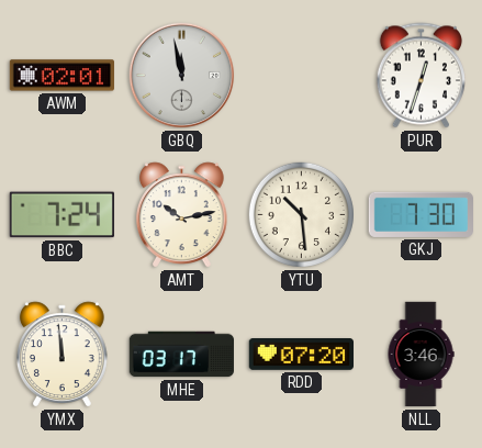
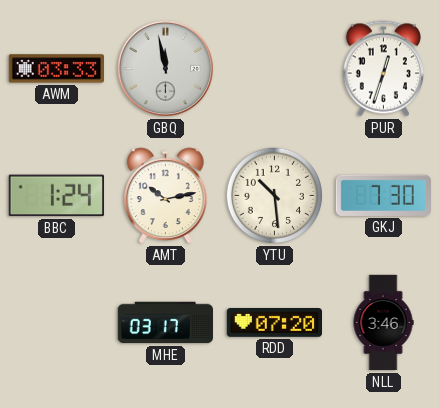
AWM: 02:01 -> 03:33
BBC: 7:24 -> 1:24
YMX: 11:59 -> none
